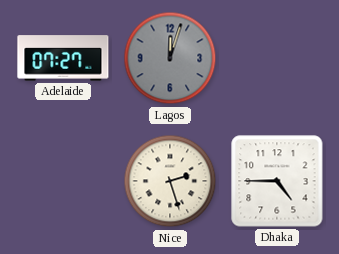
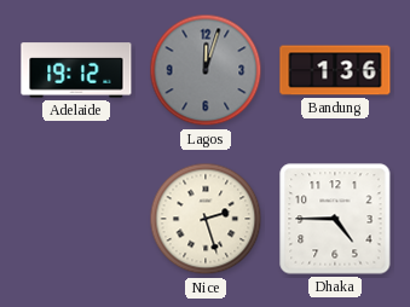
Adelaide: 07:27 -> 19:12
Bandung: none -> 1:36
